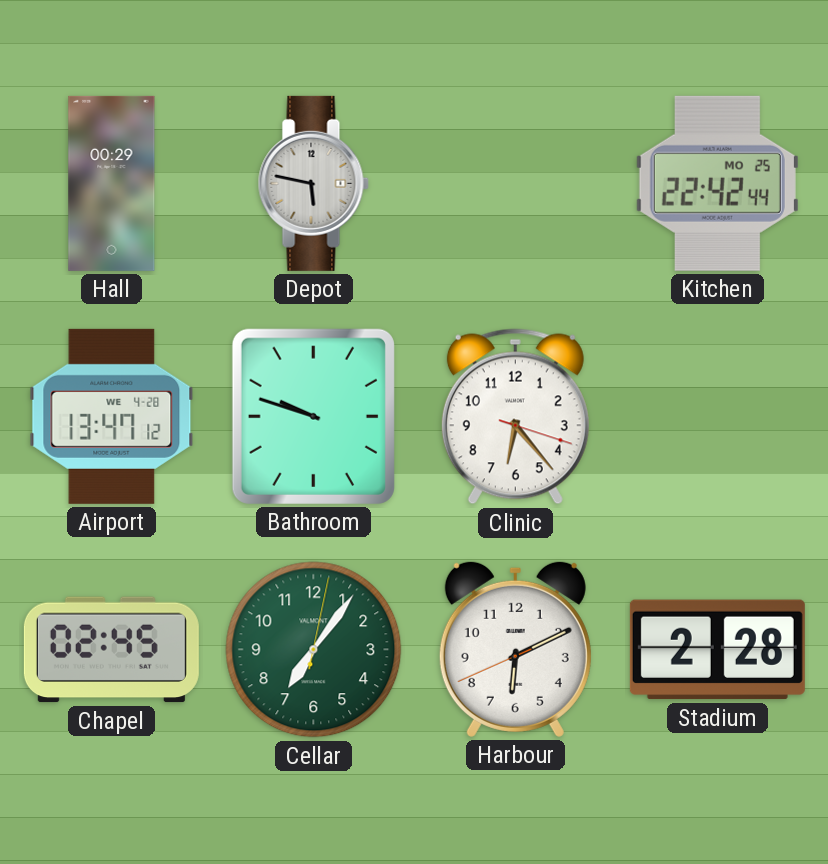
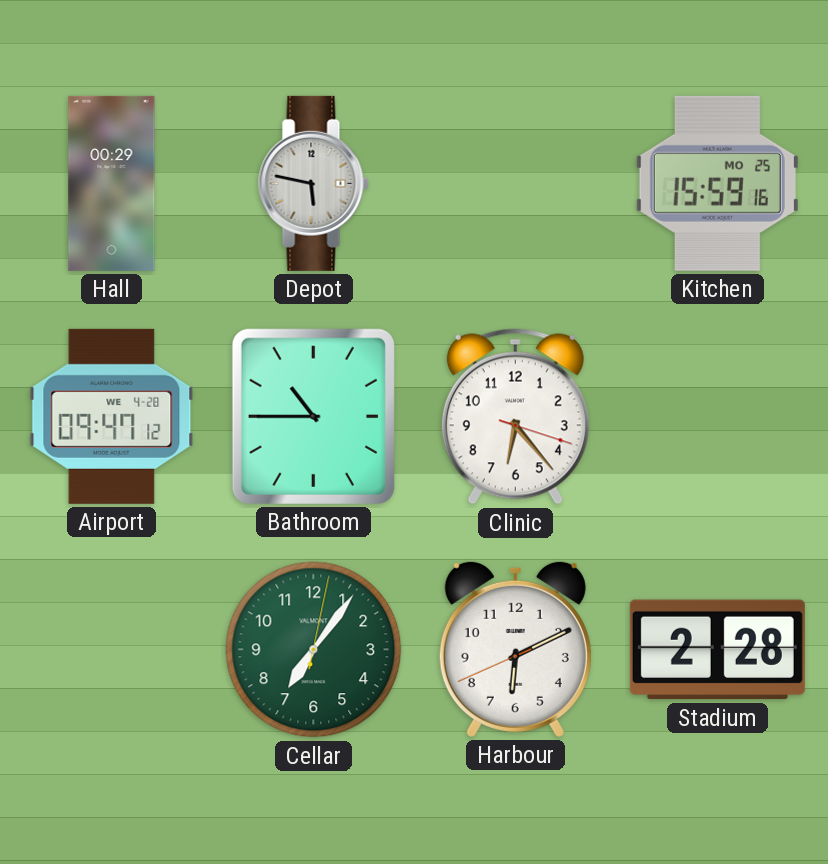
Kitchen: 22:42 -> 15:59
Airport: 13:47 -> 09:47
Bathroom: 9:48 -> 10:45
Chapel: 02:45 -> none
